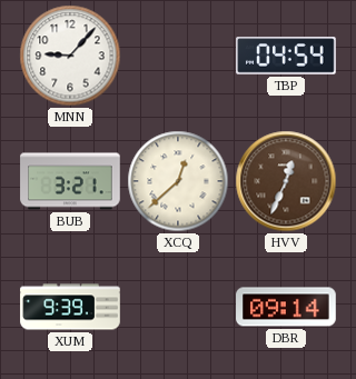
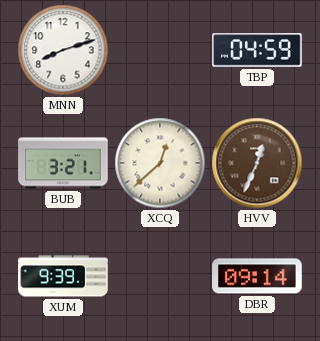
MNN: 9:07 -> 8:12
TBP: 04:54 -> 04:59
